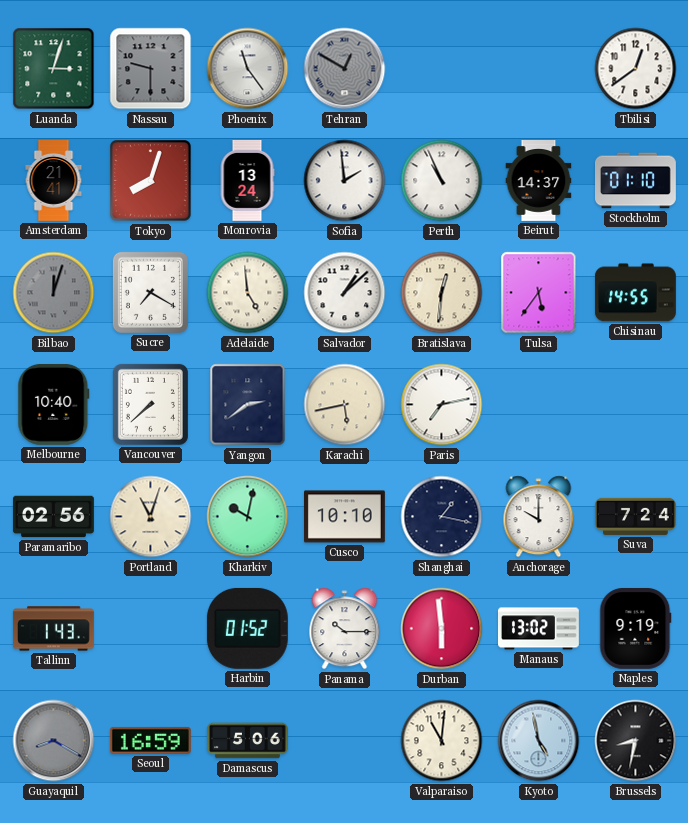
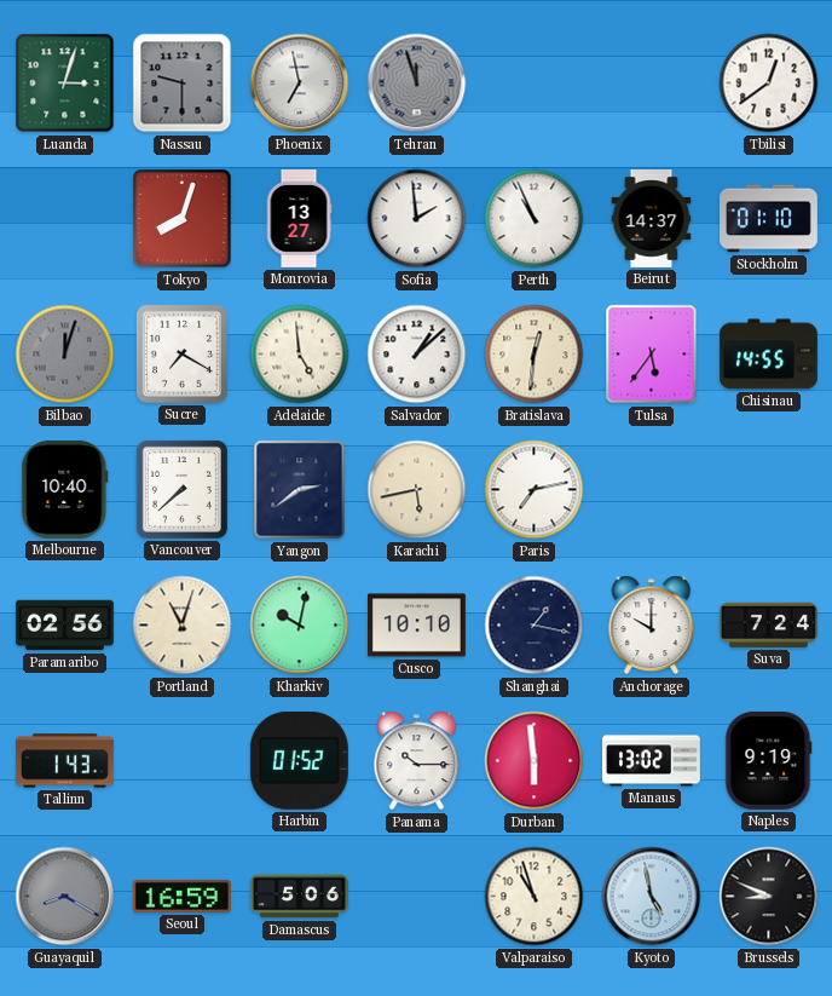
Phoenix: 11:24 -> 6:58
Tehran: 12:50 -> 11:57
Amsterdam: 21:41 -> none
Monrovia: 13:24 -> 13:27
Valparaiso: 11:01 -> 10:57
Brussels: 8:32 -> 8:49
